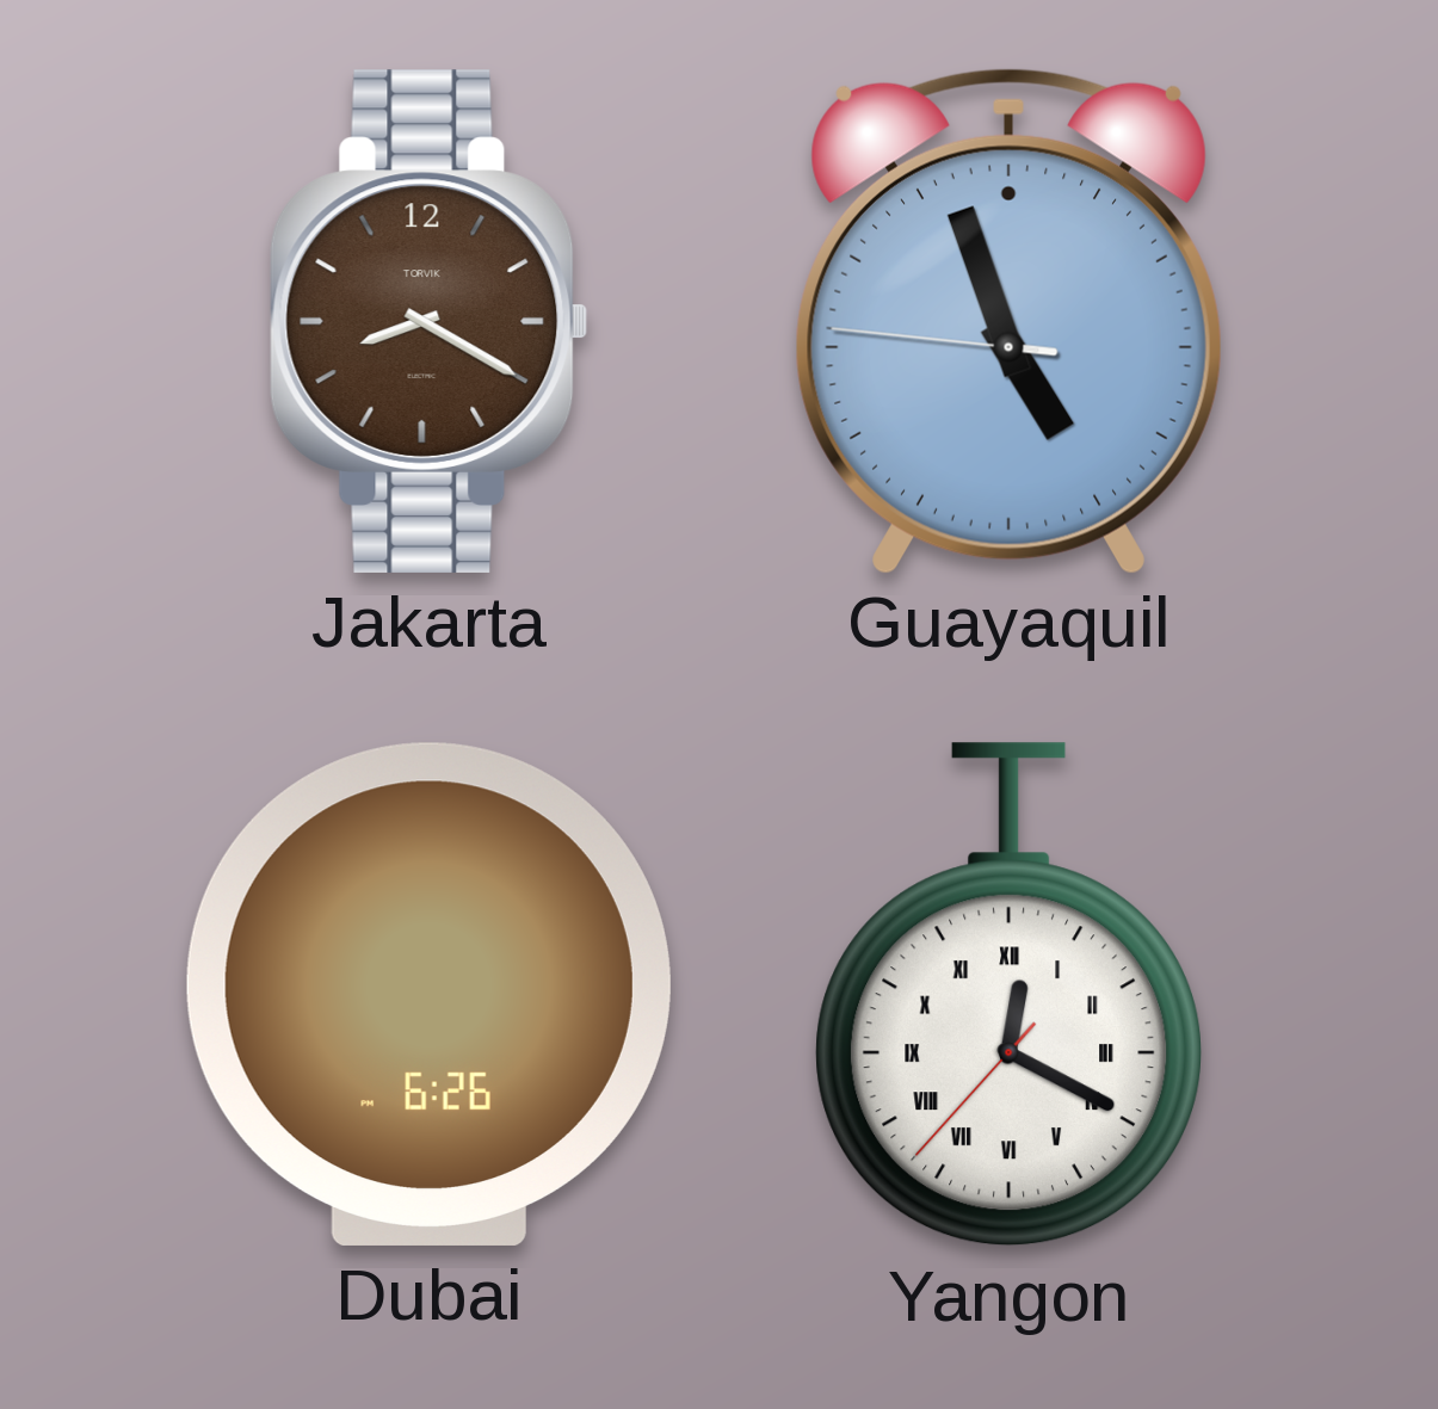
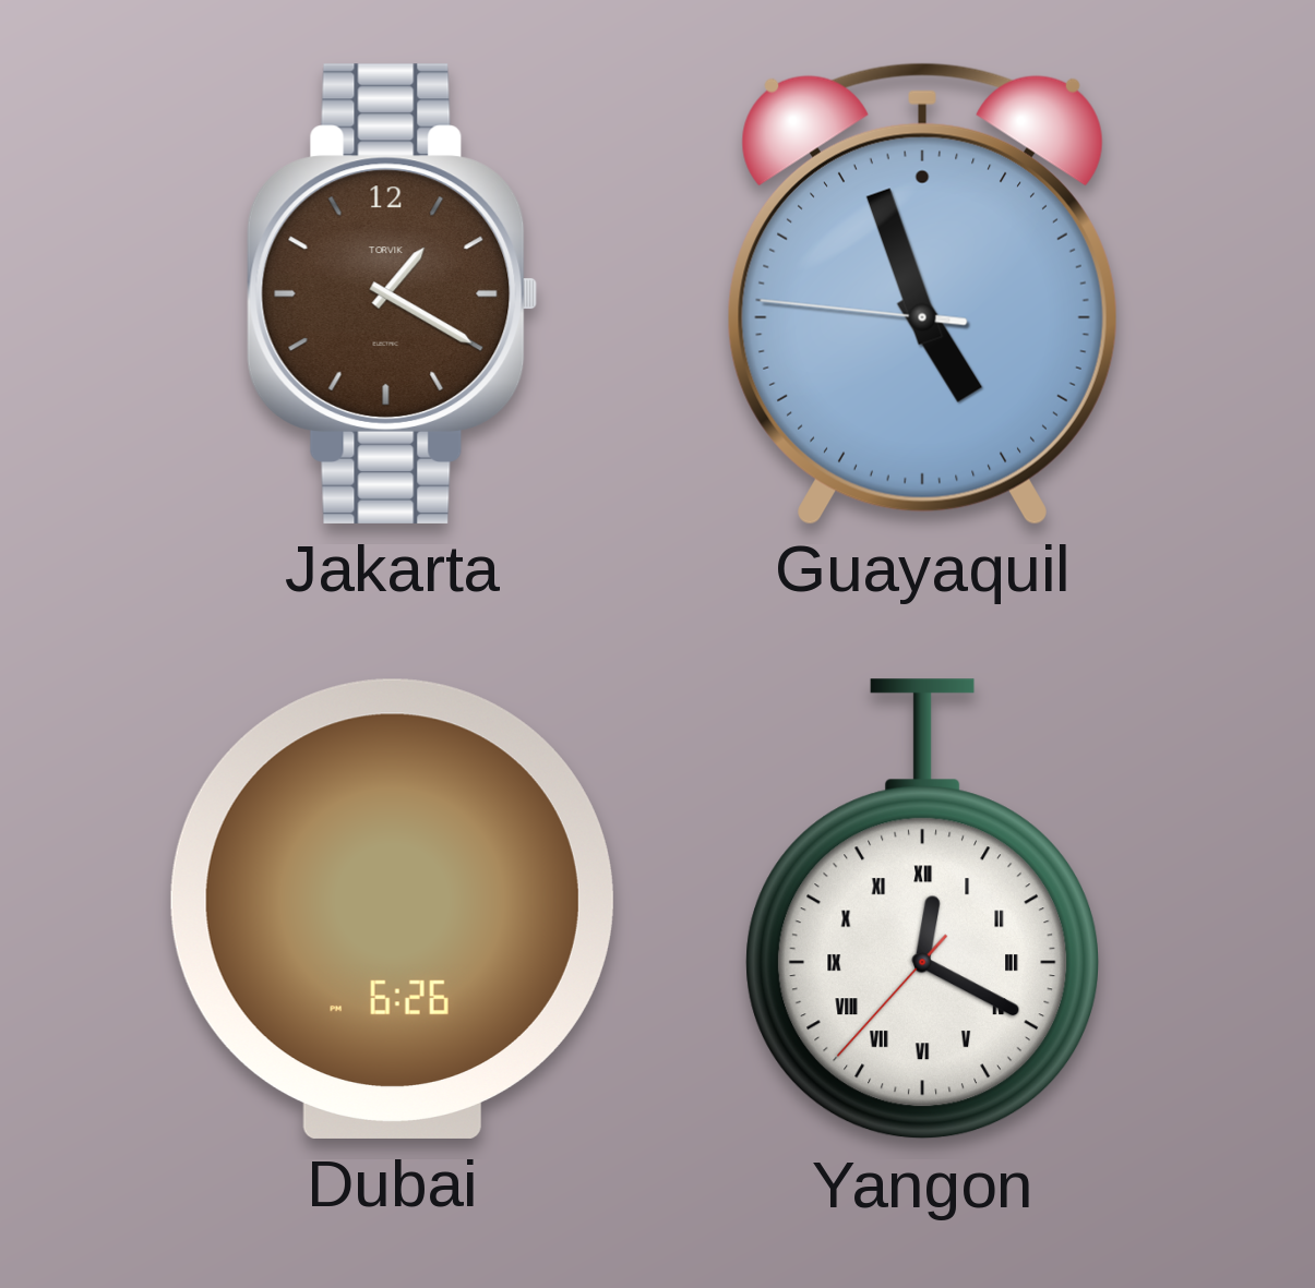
Jakarta: 8:20 -> 1:20
